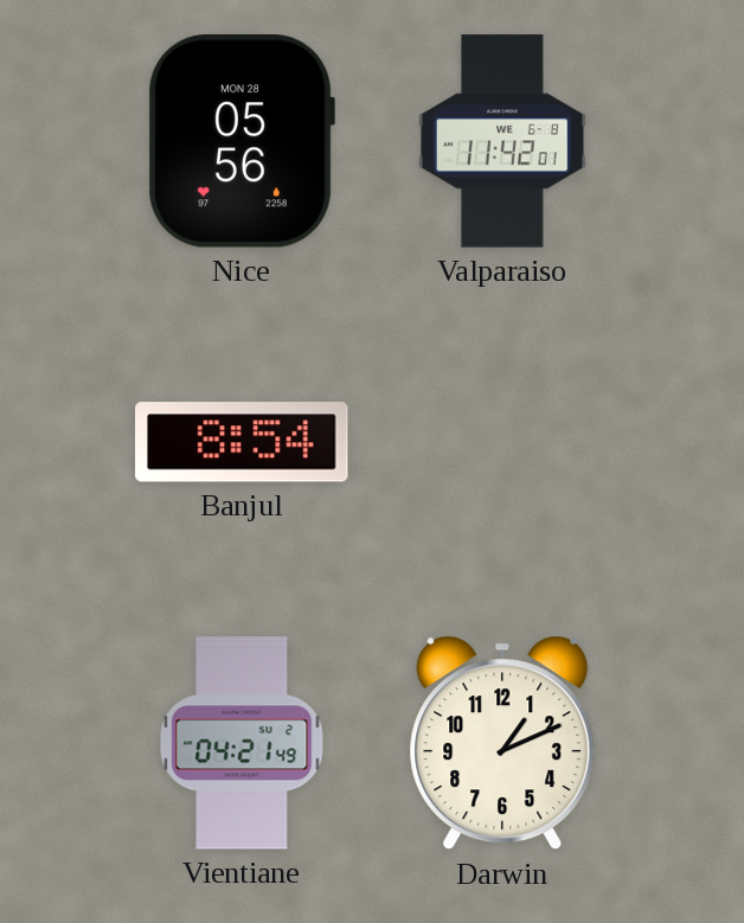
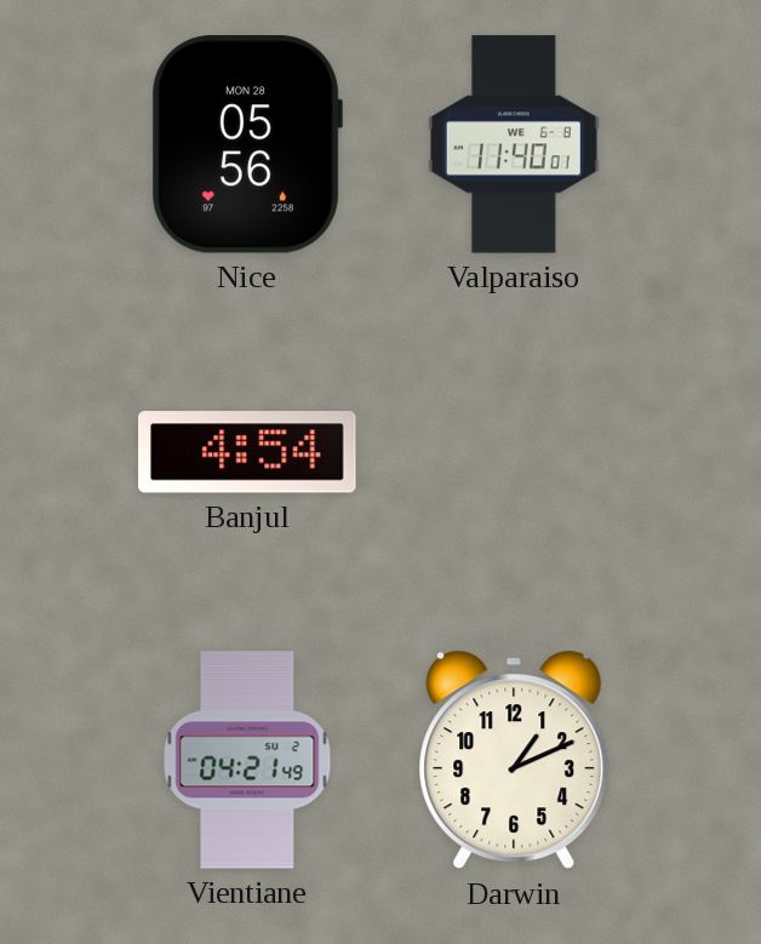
Valparaiso: 11:42 -> 11:40
Banjul: 8:54 -> 4:54
